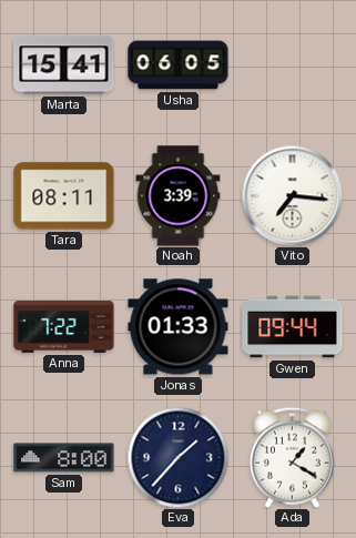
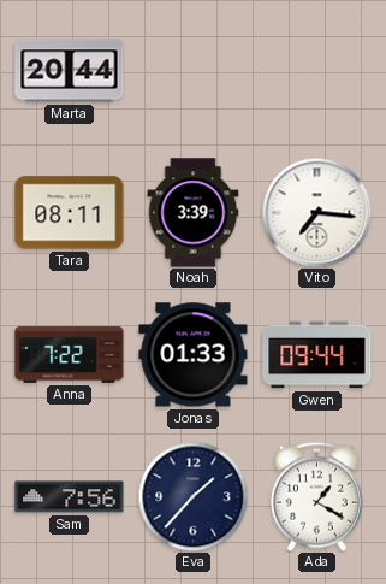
Marta: 15:41 -> 20:44
Usha: 06:05 -> none
Sam: 8:00 -> 7:56
